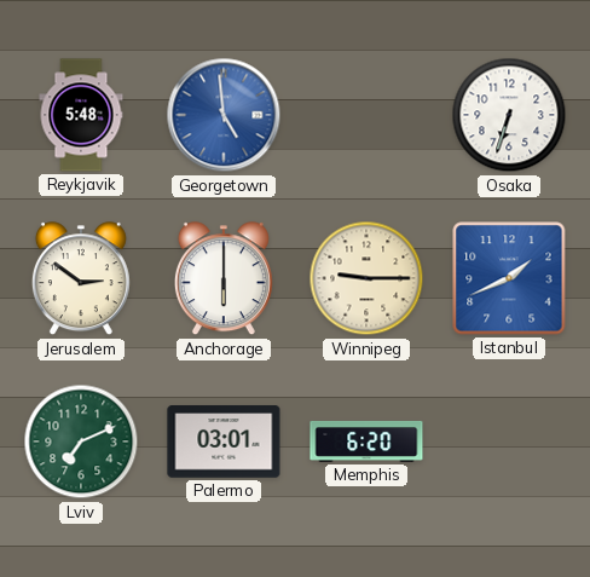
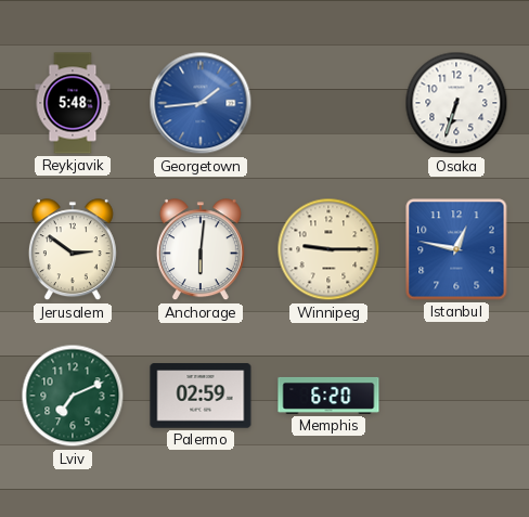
Georgetown: 4:59 -> 1:44
Anchorage: 6:00 -> 6:01
Istanbul: 1:41 -> 12:47
Palermo: 03:01 -> 02:59
